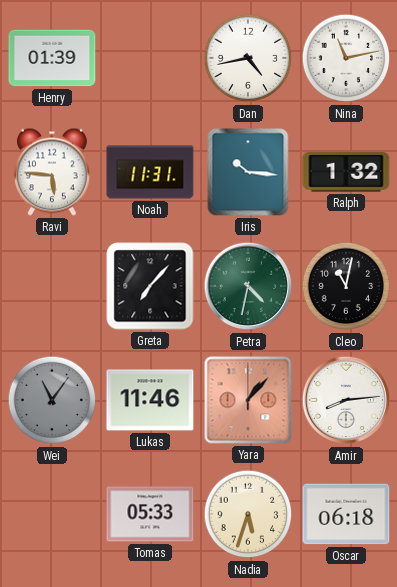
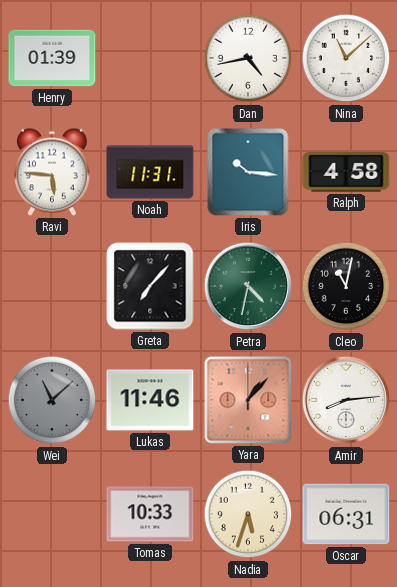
Nina: 11:13 -> 11:08
Ralph: 1:32 -> 4:58
Wei: 11:06 -> 11:08
Tomas: 05:33 -> 10:33
Oscar: 06:18 -> 06:31
